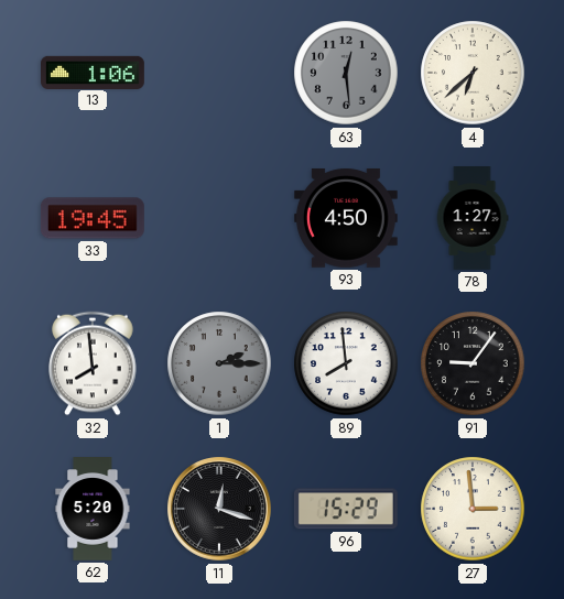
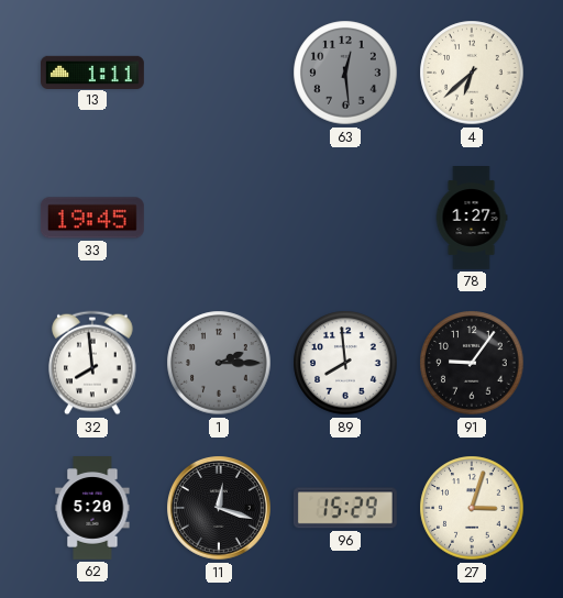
13: 1:06 -> 1:11
93: 4:50 -> none
27: 2:59 -> 3:03
